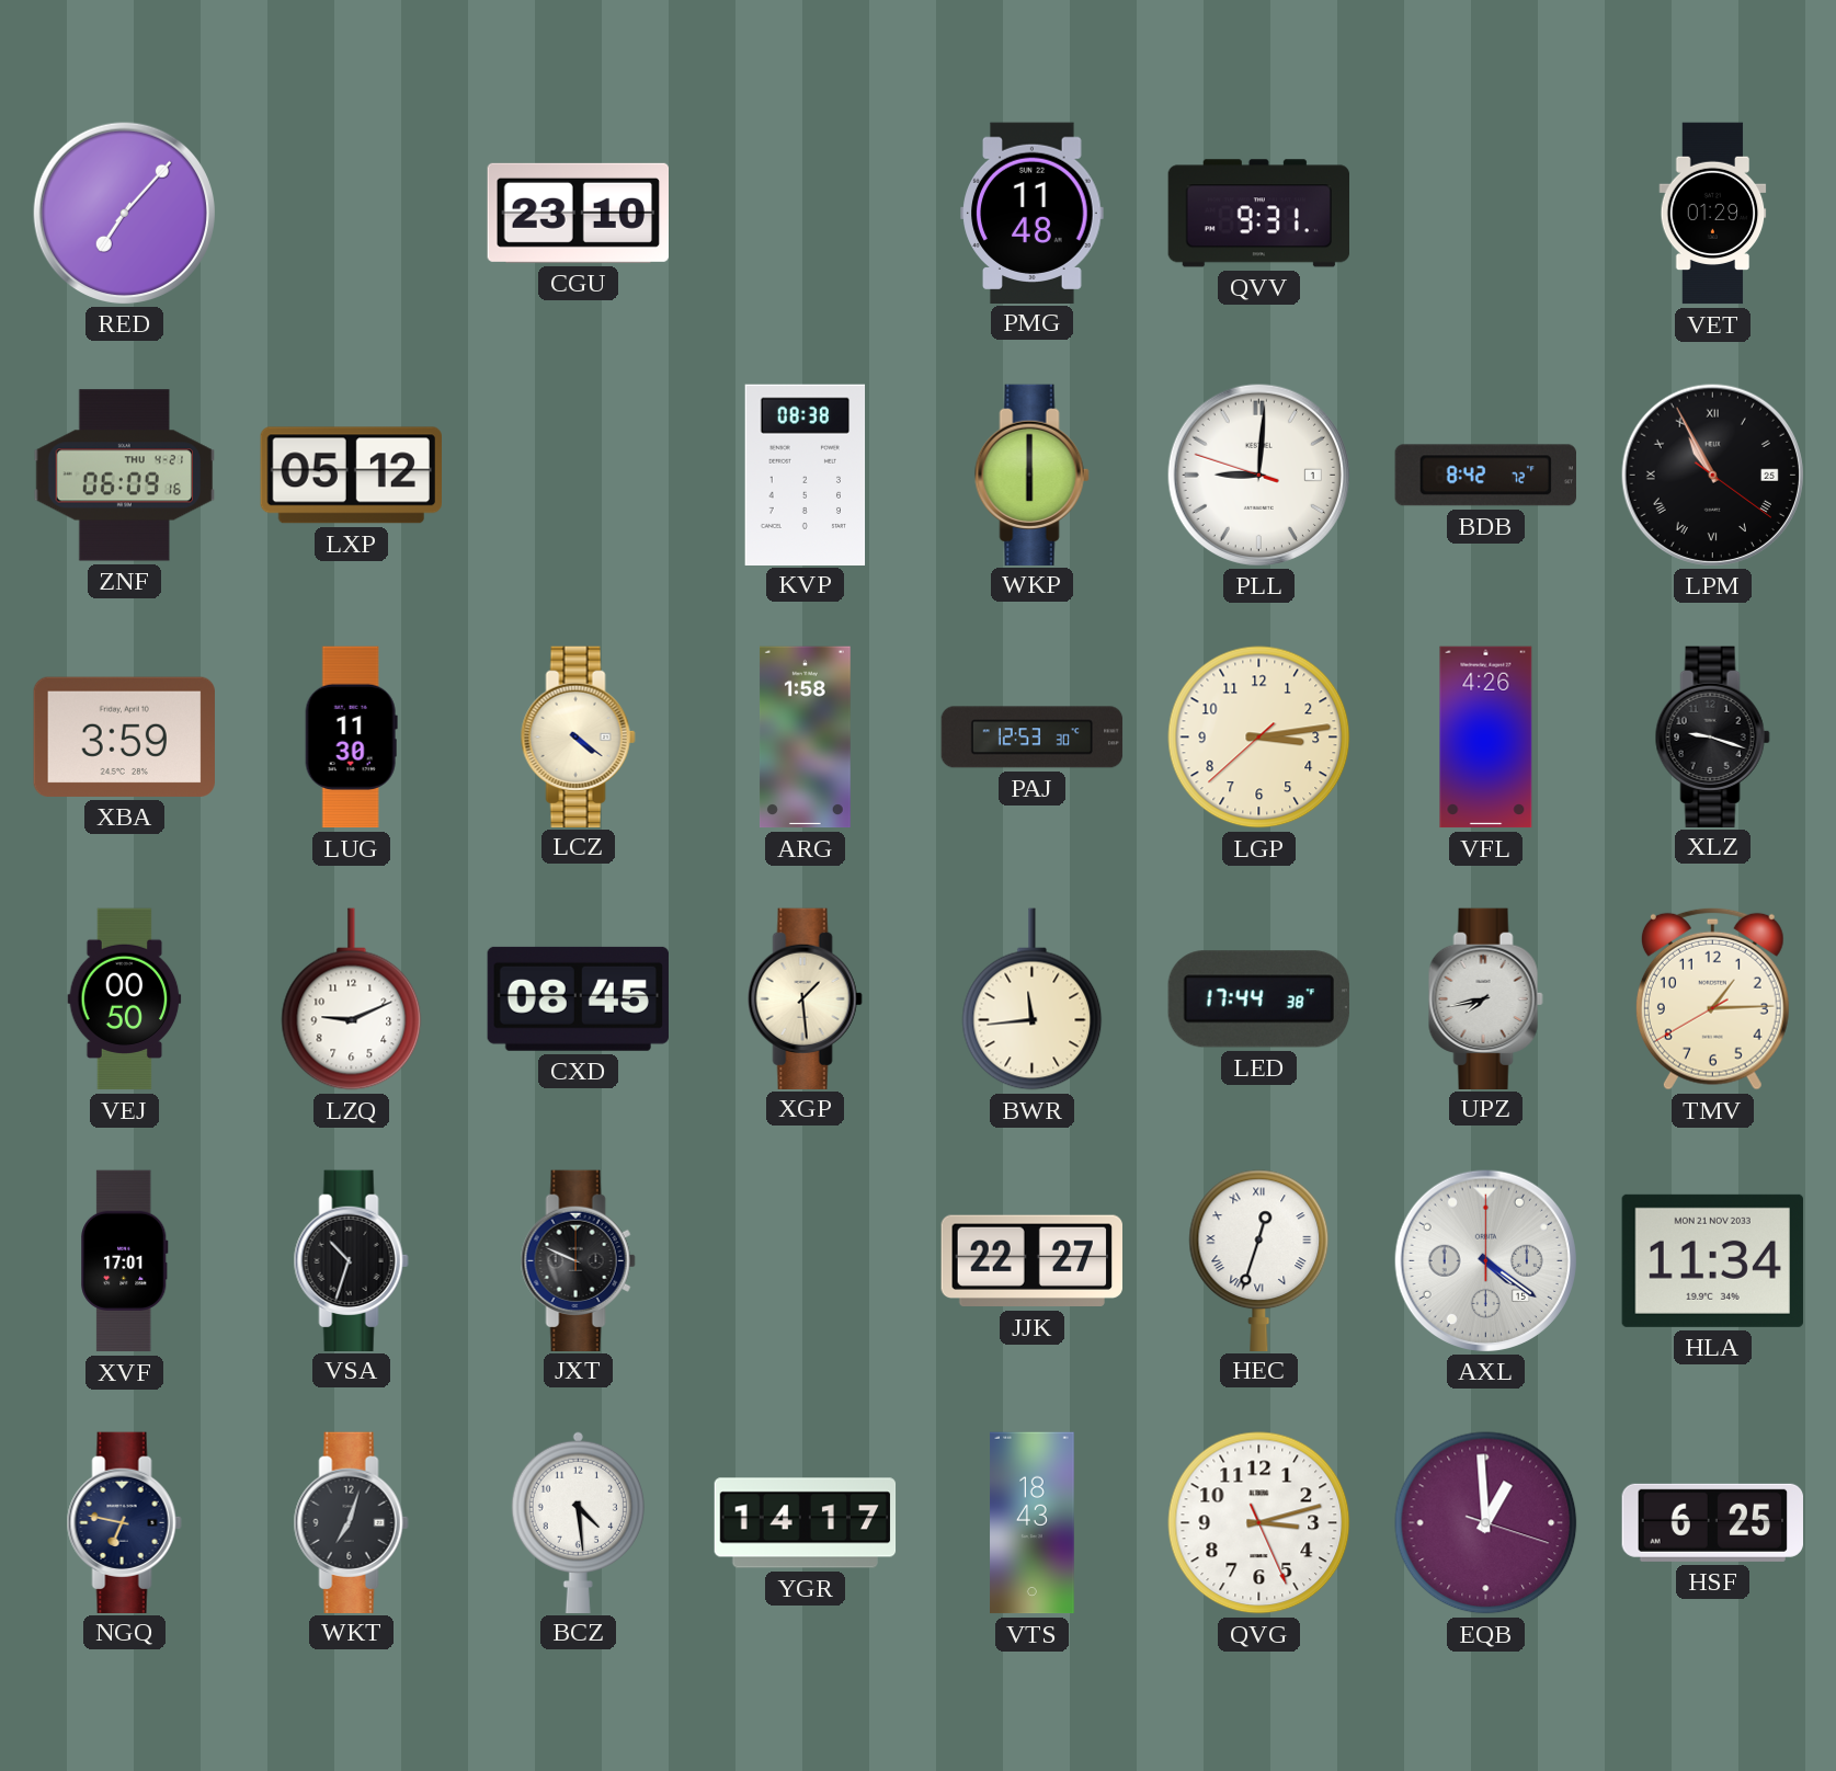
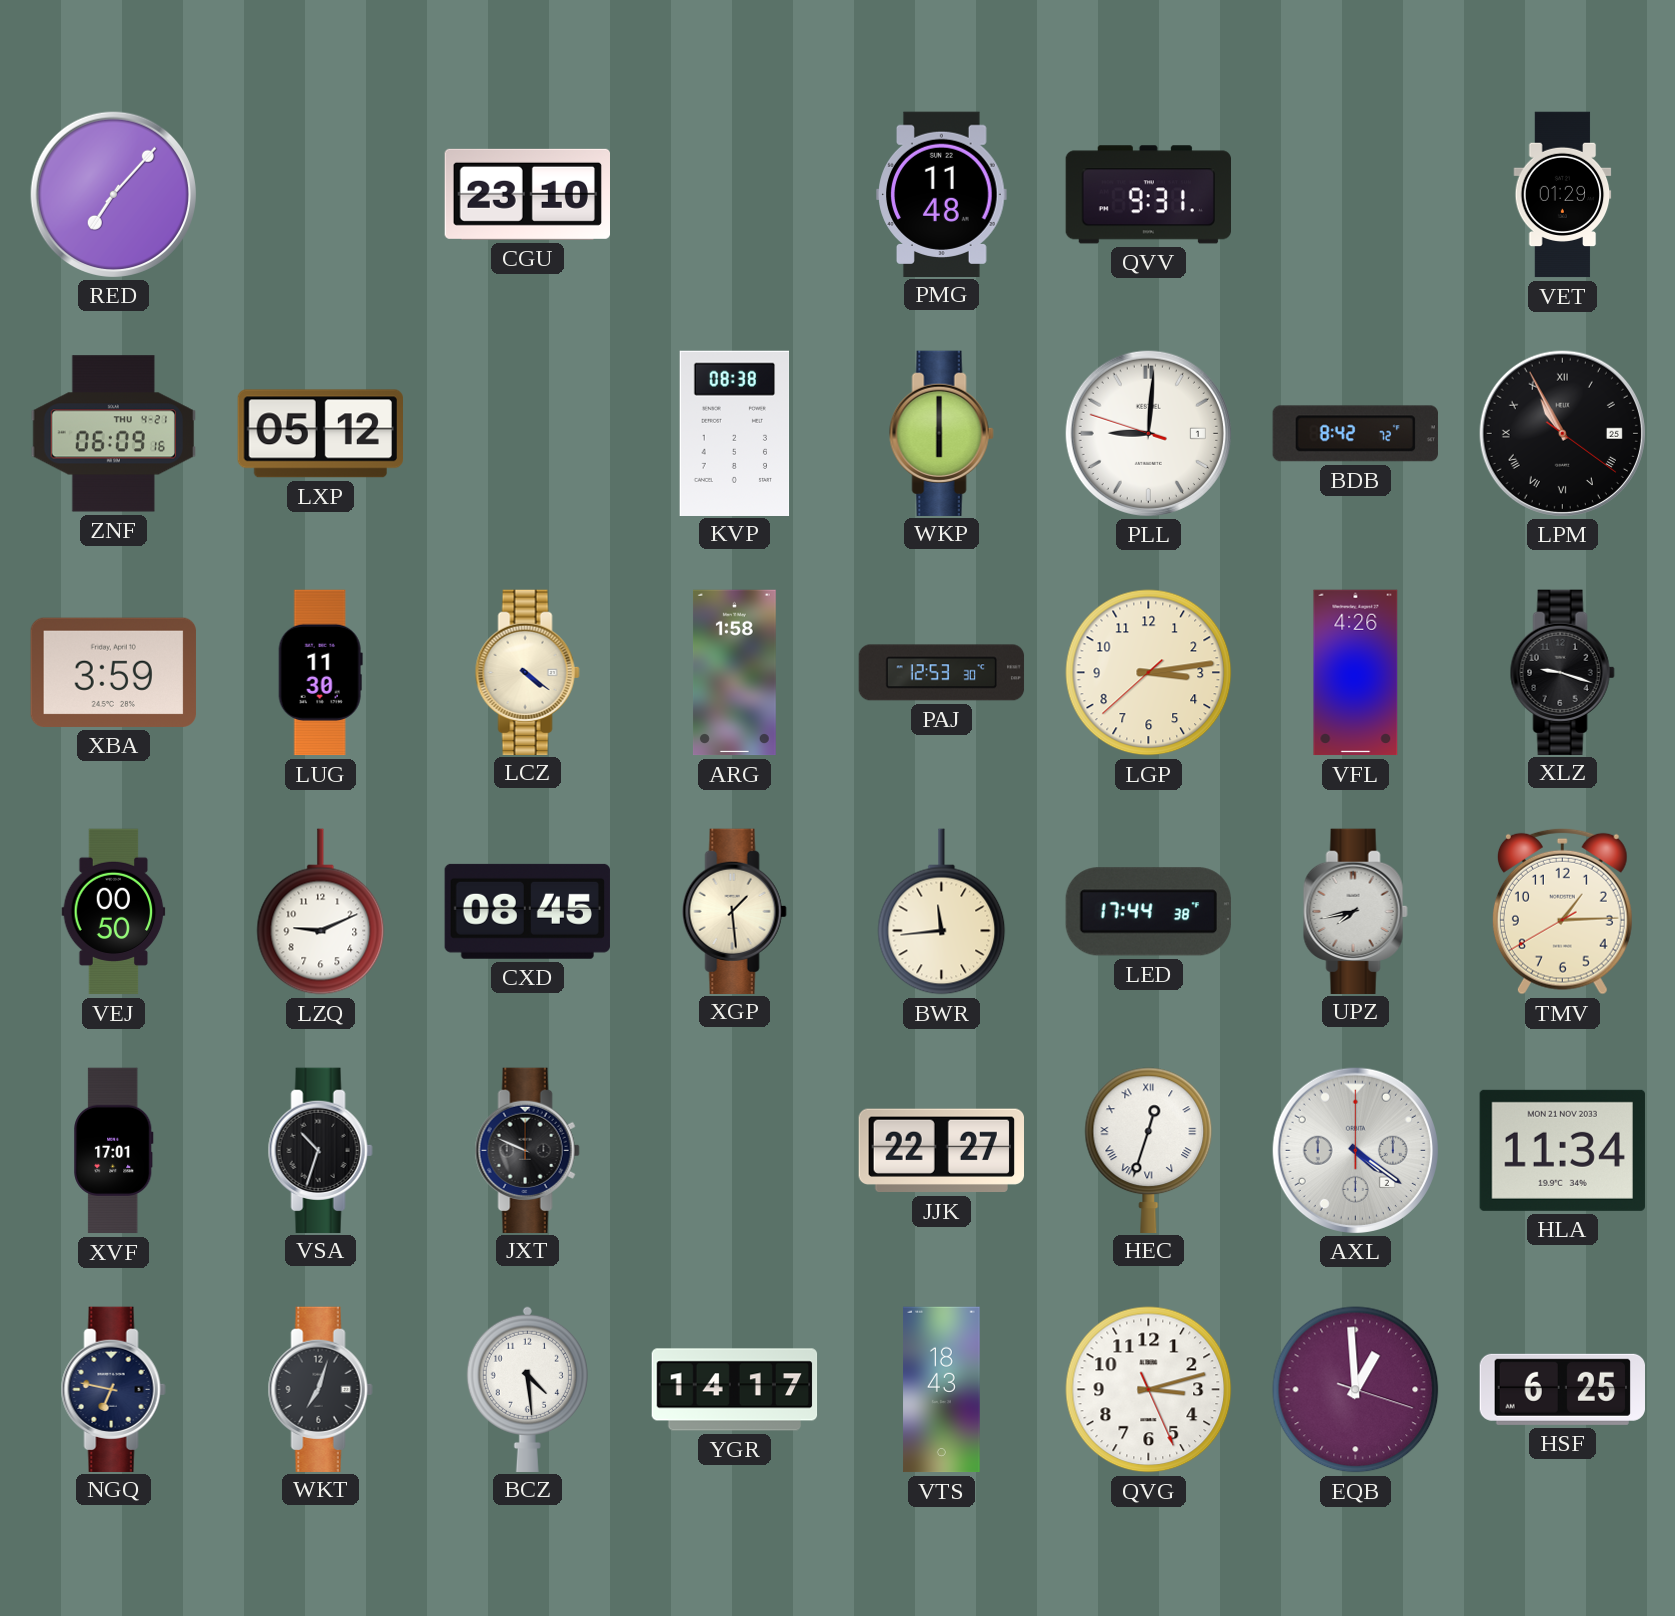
AXL date: 15 -> 2
